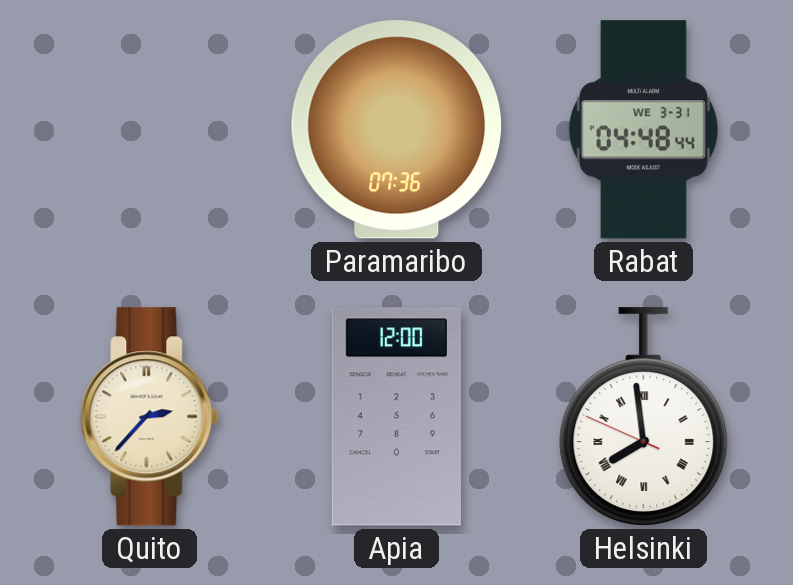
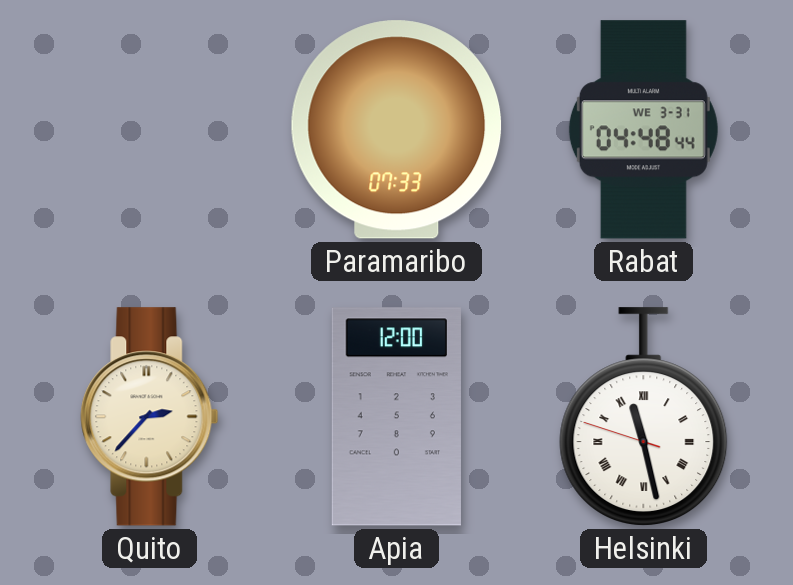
Paramaribo: 07:36 -> 07:33
Helsinki: 7:58 -> 11:27
